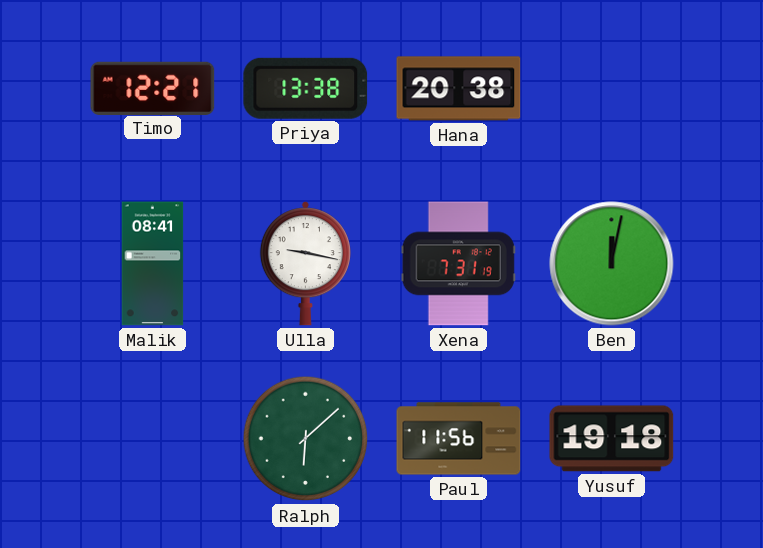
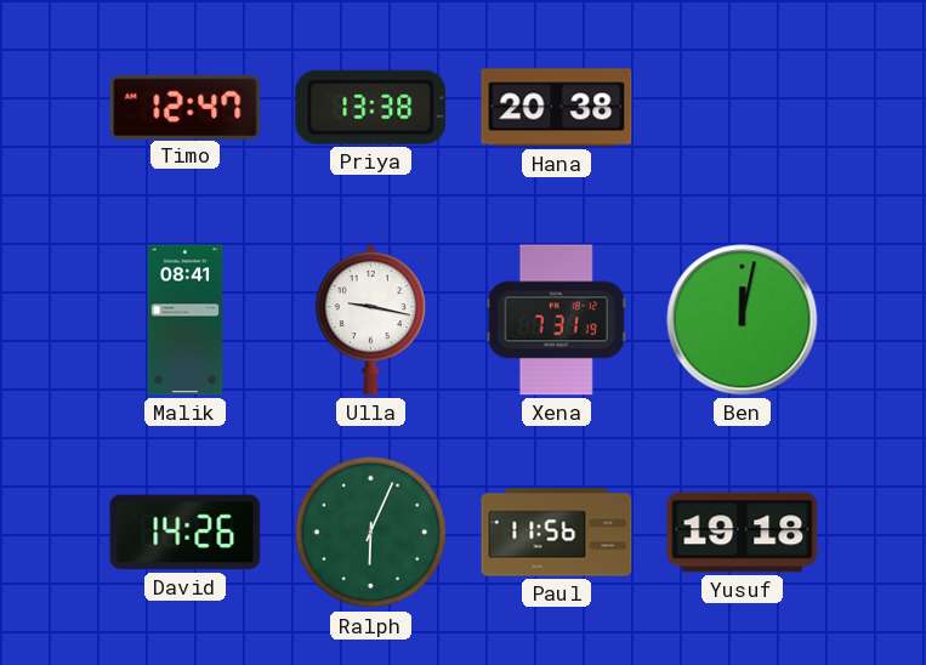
Timo: 12:21 -> 12:47
David: none -> 14:26
Ralph: 6:08 -> 6:04
